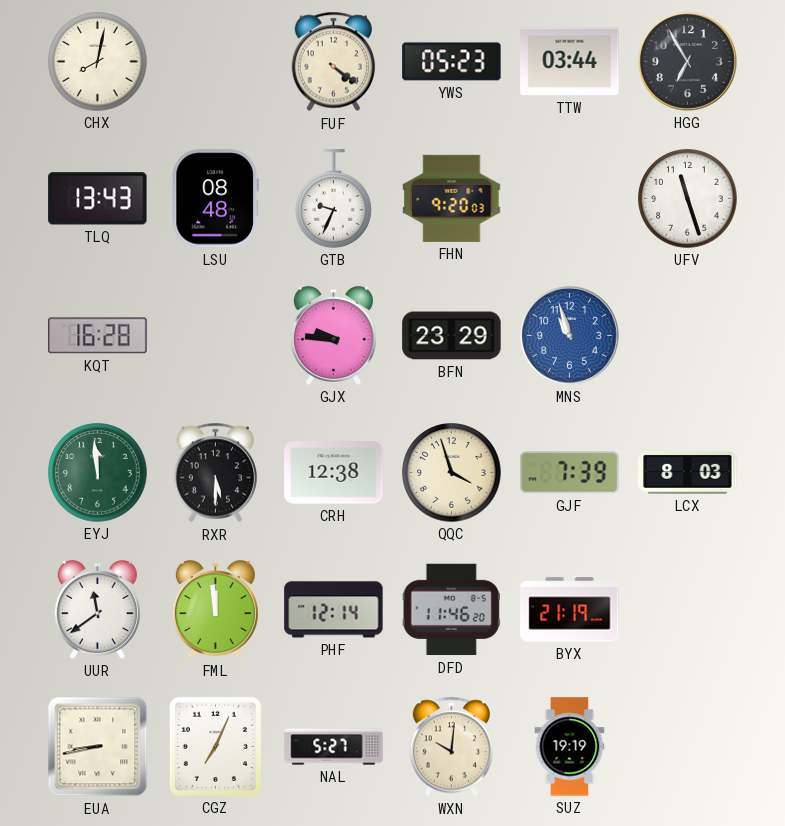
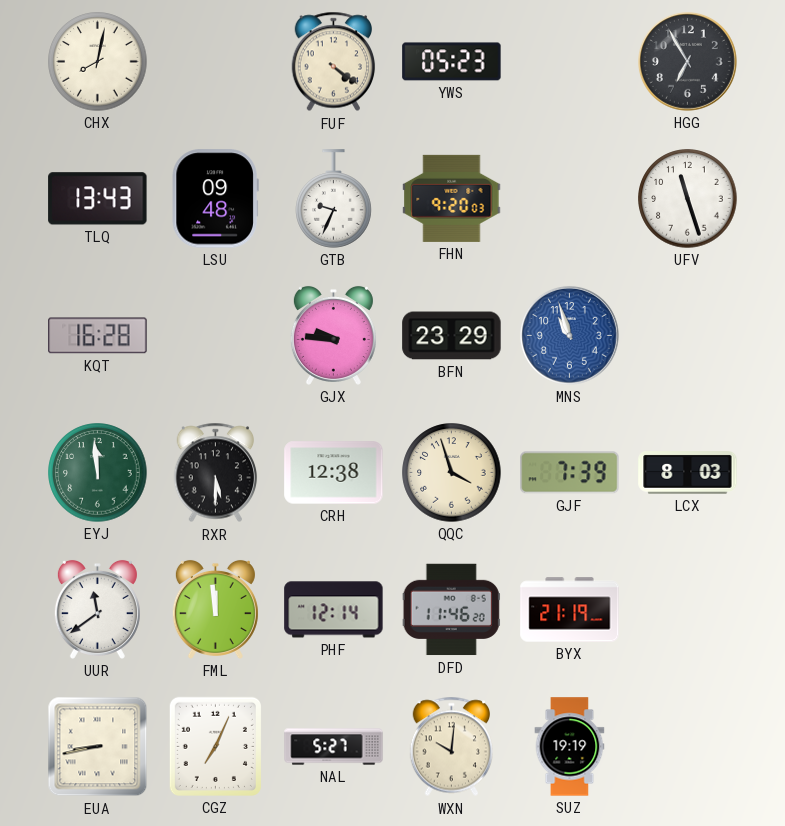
TTW: 03:44 -> none
LSU: 08:48 -> 09:48
